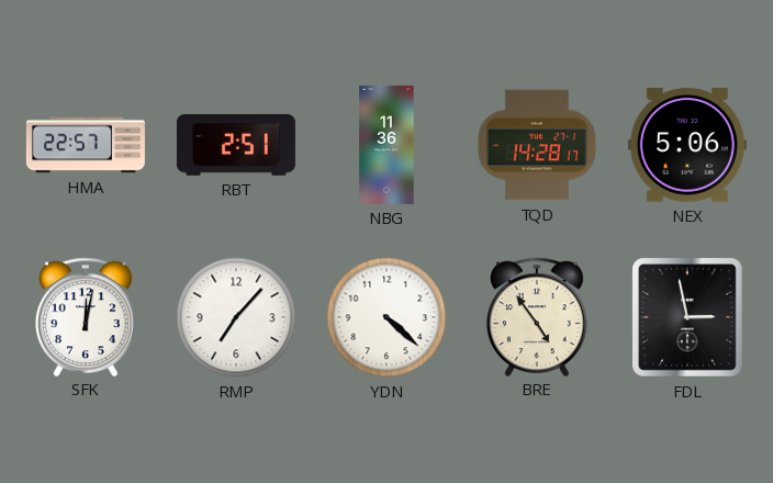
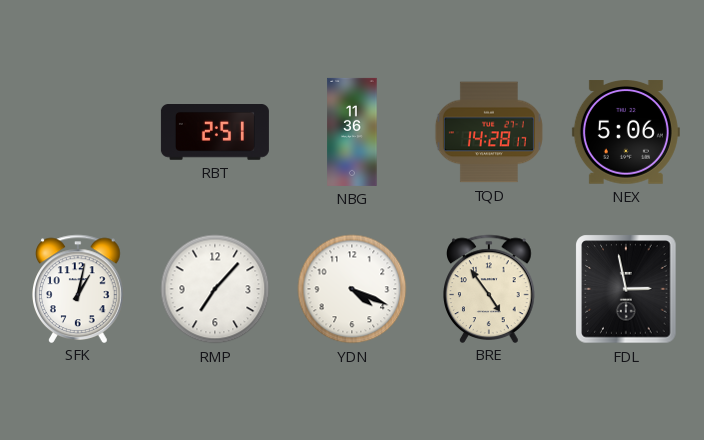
HMA: 22:57 -> none
SFK: 12:02 -> 1:02
YDN: 4:22 -> 4:19
